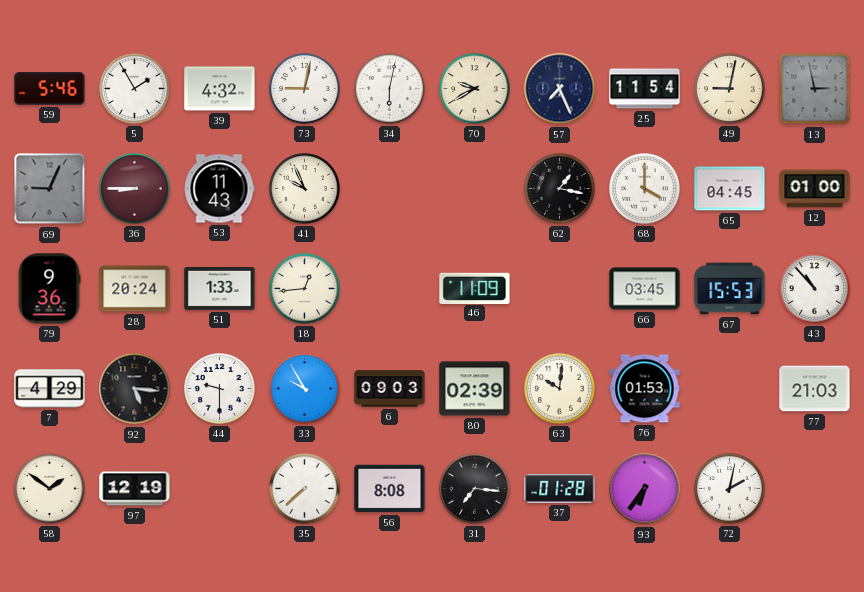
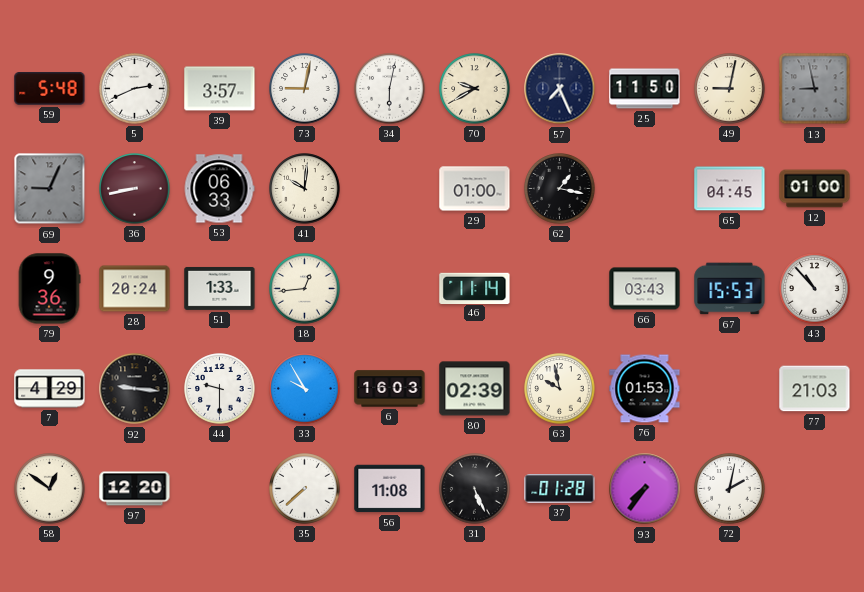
59: 5:46 -> 5:48
5: 1:55 -> 2:41
39: 4:32 -> 3:57
25: 11:54 -> 11:50
13: 2:58 -> 8:58
36: 8:45 -> 8:43
53: 11:43 -> 06:33
41: 9:56 -> 10:01
29: none -> 01:00
68: 4:00 -> none
46: 11:09 -> 11:14
66: 03:45 -> 03:43
92: 5:16 -> 9:16
6: 09:03 -> 16:03
63: 10:01 -> 9:58
58: 1:51 -> 12:51
97: 12:19 -> 12:20
56: 8:08 -> 11:08
31: 7:16 -> 5:26
93: 6:36 -> 7:36
